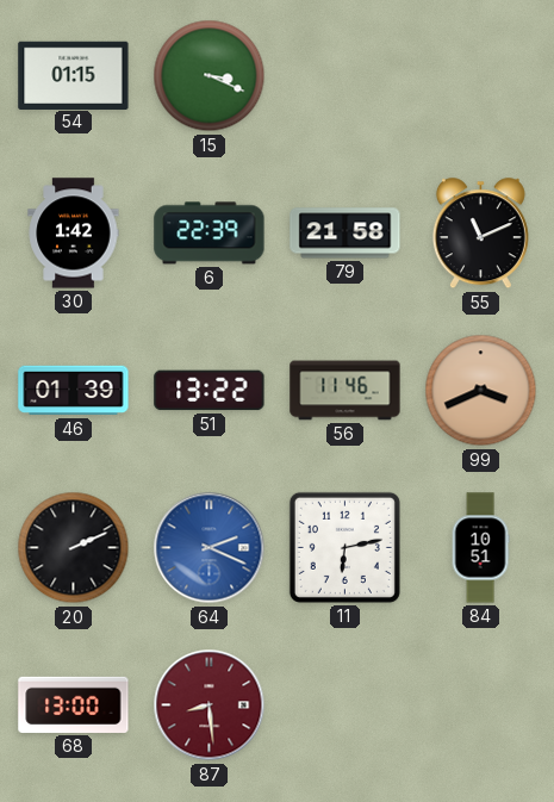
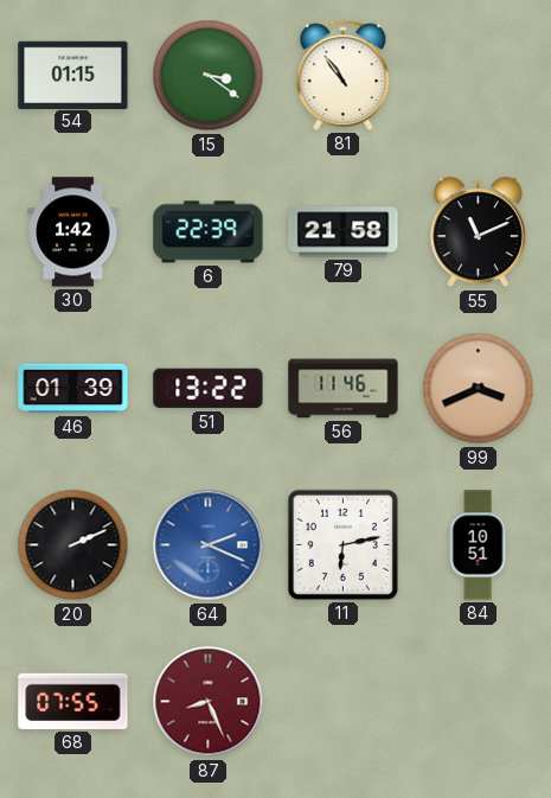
15: 3:19 -> 3:21
81: none -> 10:54
68: 13:00 -> 07:55
87: 8:29 -> 8:26
